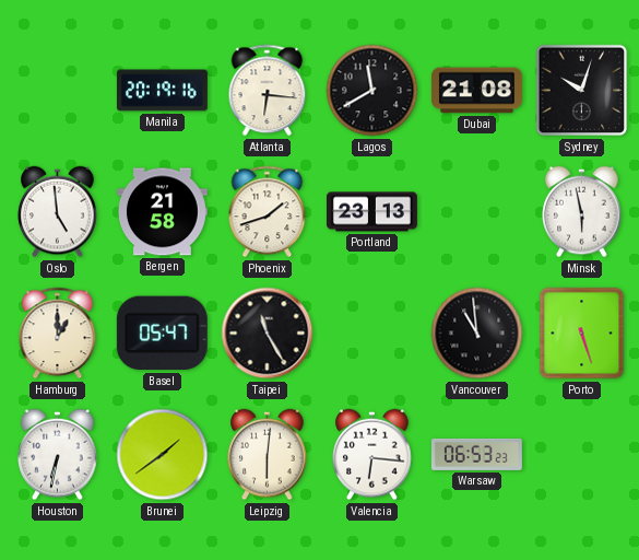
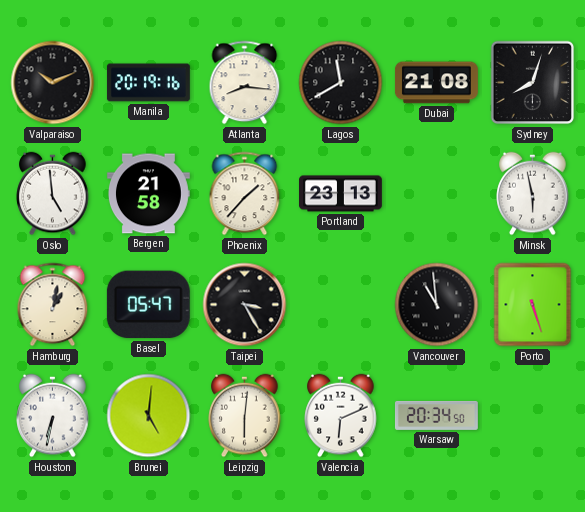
Valparaiso: none -> 10:11
Atlanta: 6:16 -> 8:16
Sydney: 10:03 -> 8:03
Phoenix: 1:42 -> 1:37
Hamburg: 1:00 -> 1:02
Taipei: 11:25 -> 3:25
Brunei: 1:39 -> 5:01
Valencia: 6:16 -> 6:11
Warsaw: 06:53 -> 20:34
